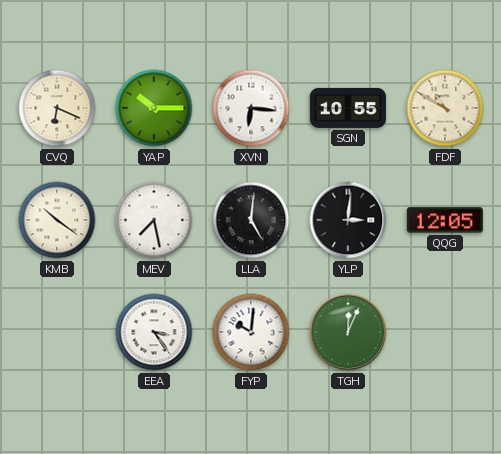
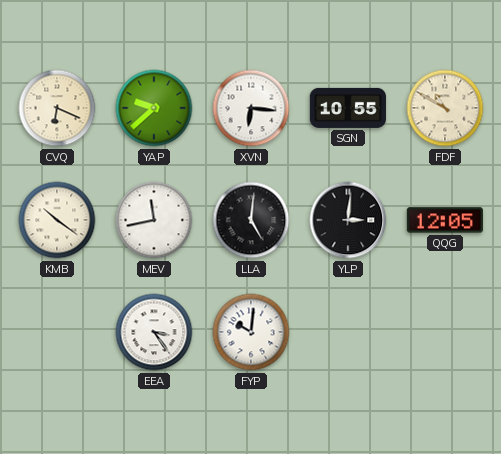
YAP: 10:15 -> 9:38
MEV: 7:28 -> 11:43
TGH: 12:04 -> none
